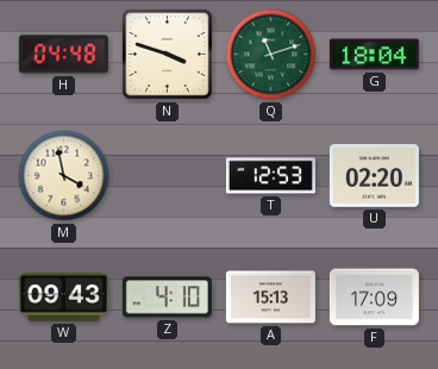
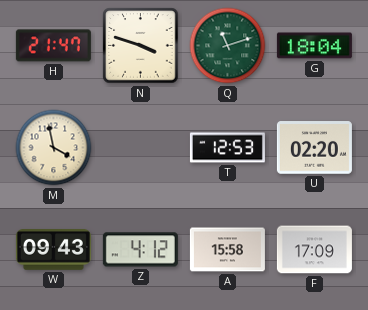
H: 04:48 -> 21:47
Z: 4:10 -> 4:12
A: 15:13 -> 15:58
